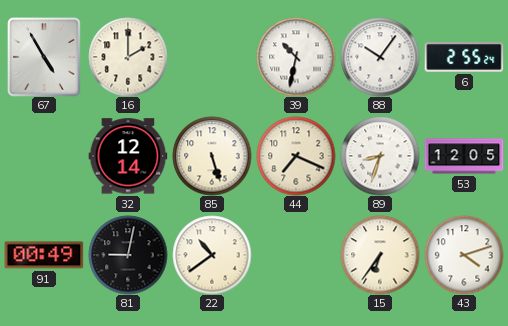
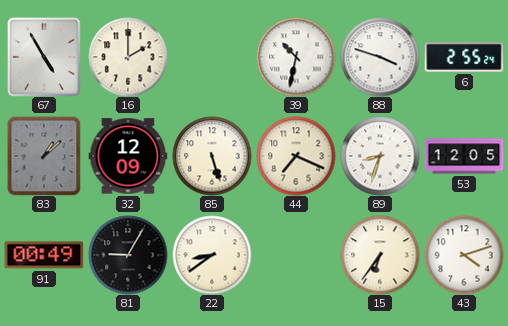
88: 10:06 -> 3:48
83: none -> 1:08
32: 12:14 -> 12:09
81: 9:02 -> 9:05
22: 10:39 -> 8:39
